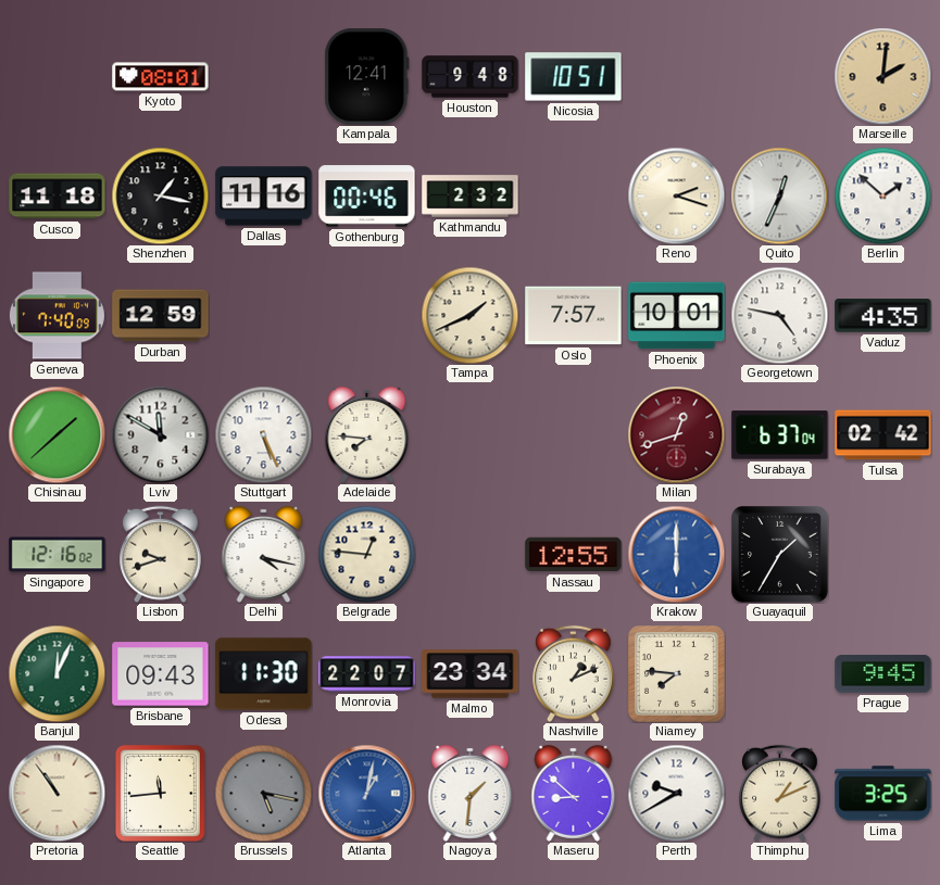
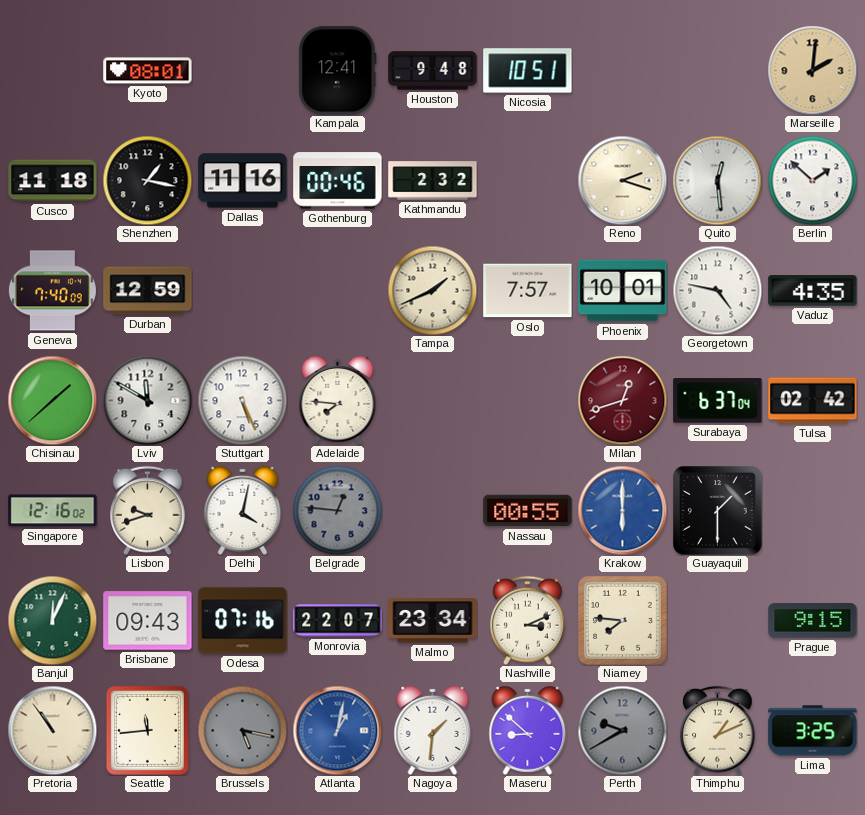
Quito: 12:34 -> 12:29
Delhi: 4:17 -> 4:02
Belgrade dial: cream -> grey
Nassau: 12:55 -> 00:55
Guayaquil: 1:35 -> 1:30
Odesa: 11:30 -> 07:16
Nashville: 1:11 -> 3:11
Prague: 9:45 -> 9:15
Perth dial: white -> grey
